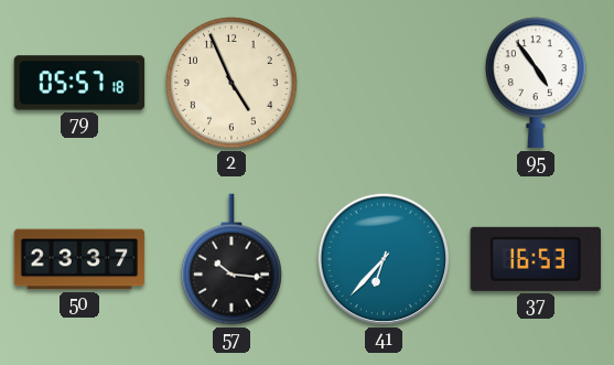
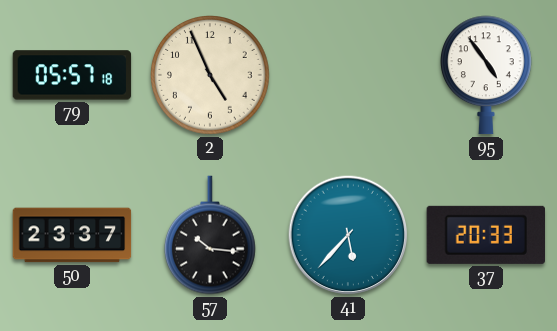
41: 6:37 -> 5:37
37: 16:53 -> 20:33
